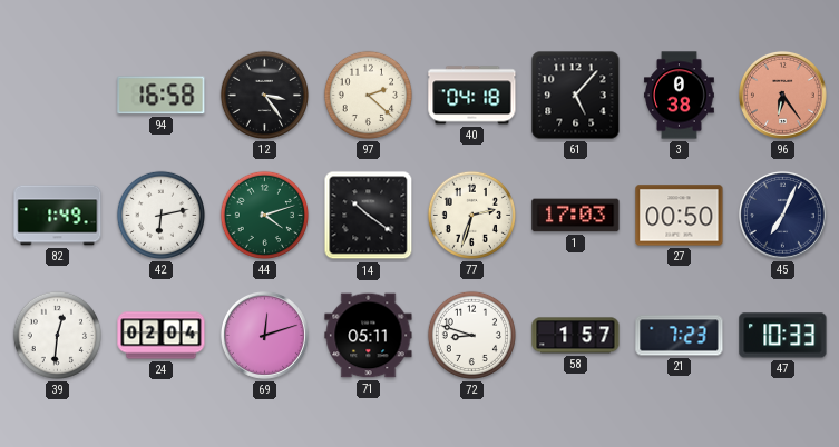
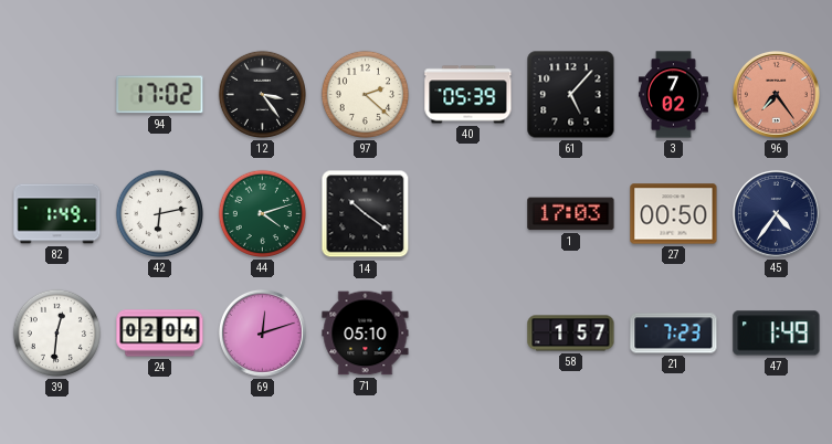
94: 16:58 -> 17:02
40: 04:18 -> 05:39
3: 0:38 -> 7:02
96: 6:24 -> 7:24
77: 2:33 -> none
45: 7:04 -> 4:36
71: 05:11 -> 05:10
72: 8:48 -> none
47: 10:33 -> 1:49
